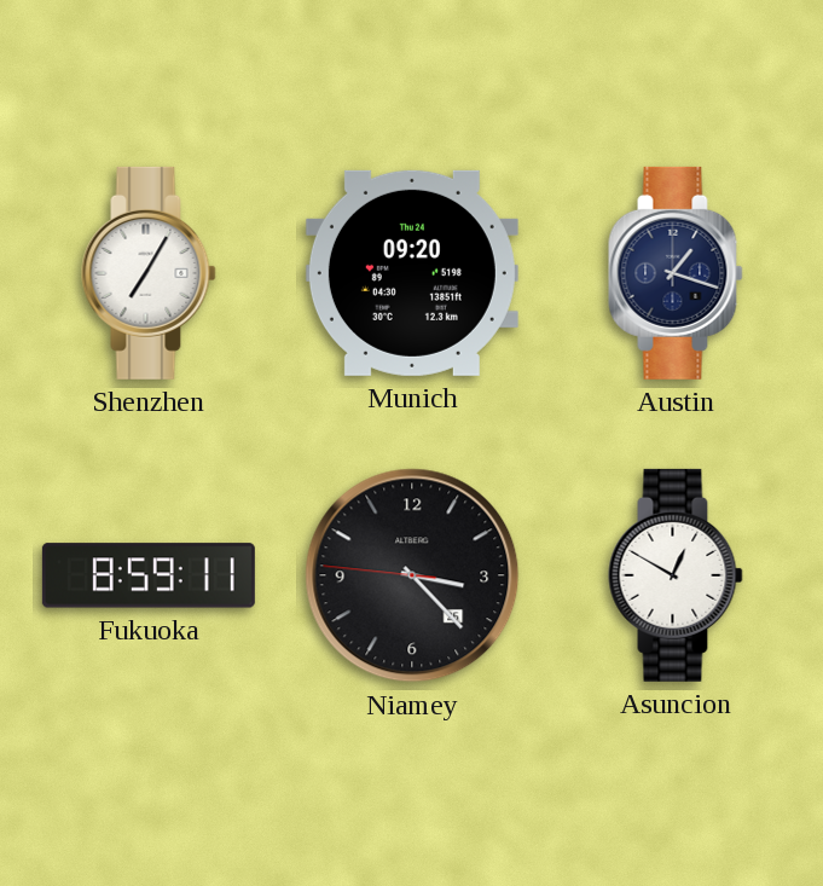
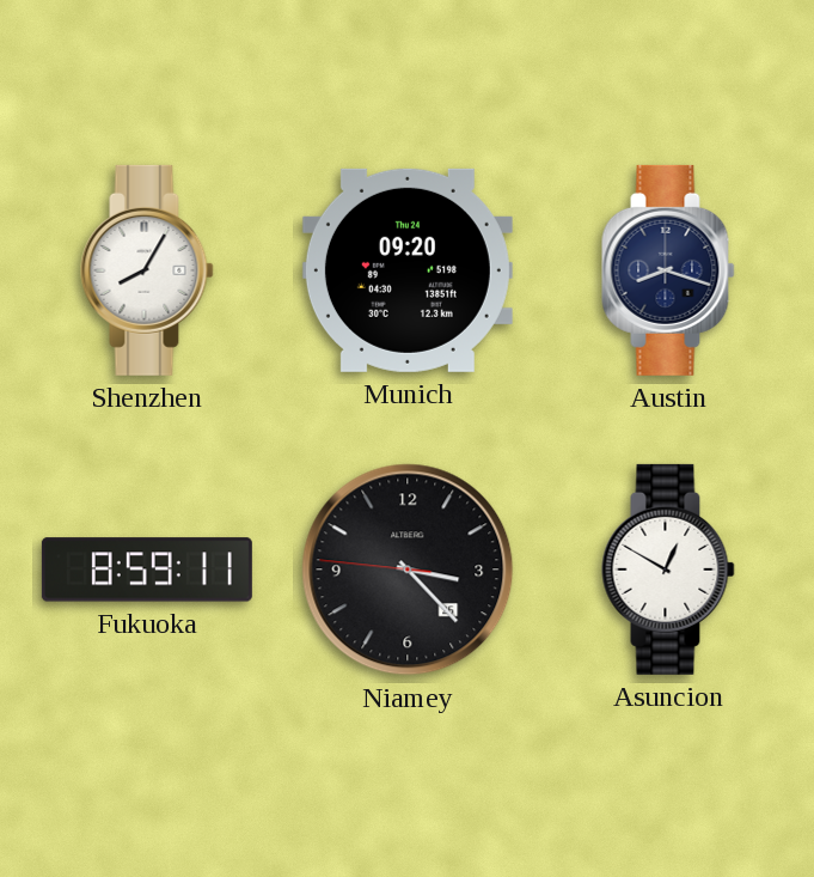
Shenzhen: 7:05 -> 8:05
Austin: 1:18 -> 8:18
